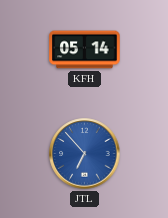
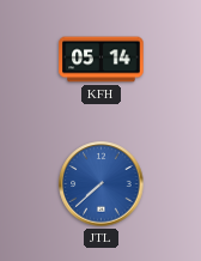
JTL: 6:53 -> 7:38
